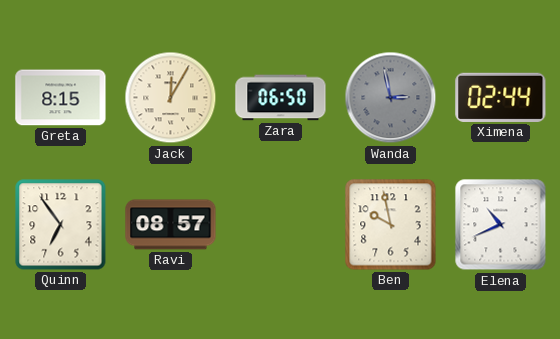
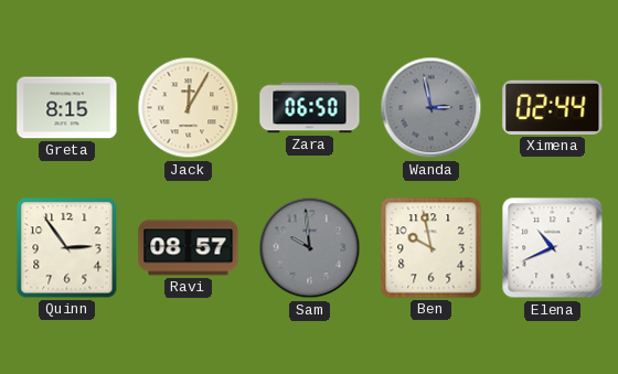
Quinn: 6:54 -> 2:54
Sam: none -> 9:59
